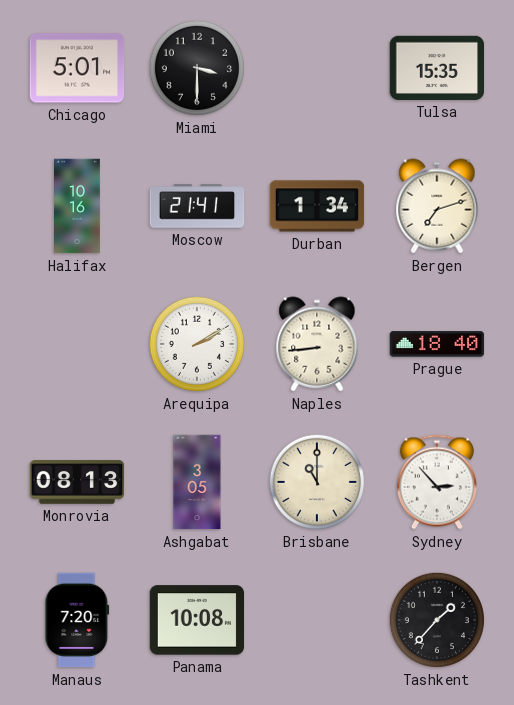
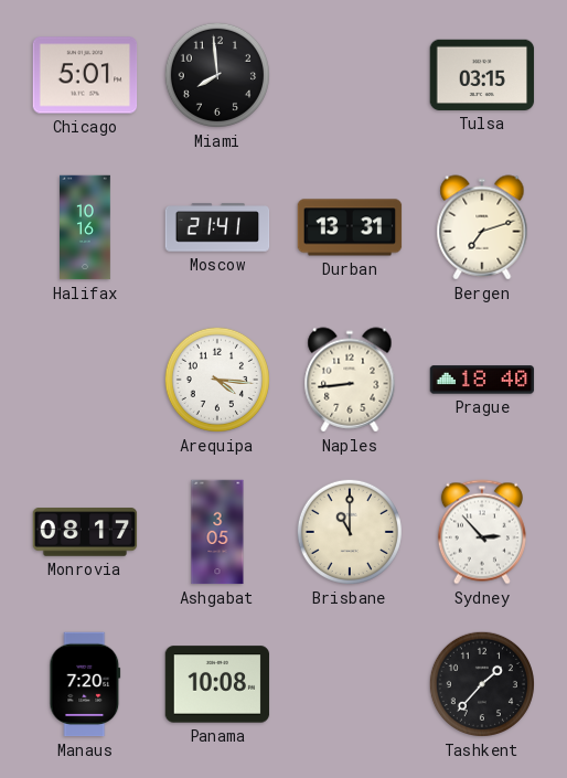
Miami: 3:30 -> 7:59
Tulsa: 15:35 -> 03:15
Durban: 1:34 -> 13:31
Arequipa: 2:10 -> 4:16
Monrovia: 08:13 -> 08:17
